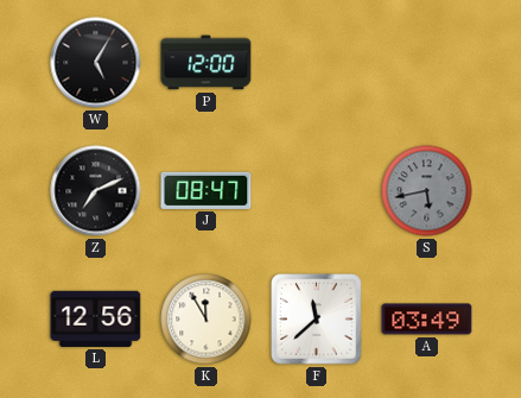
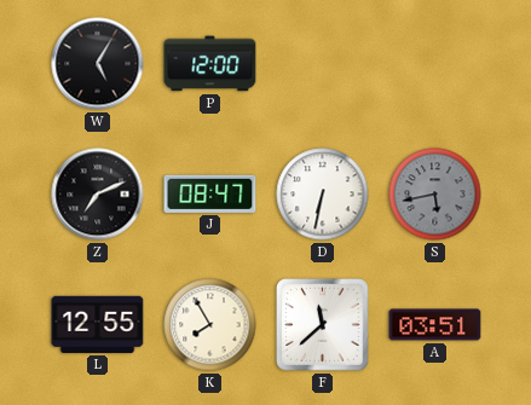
D: none -> 6:32
L: 12:56 -> 12:55
K: 11:55 -> 7:55
A: 03:49 -> 03:51
